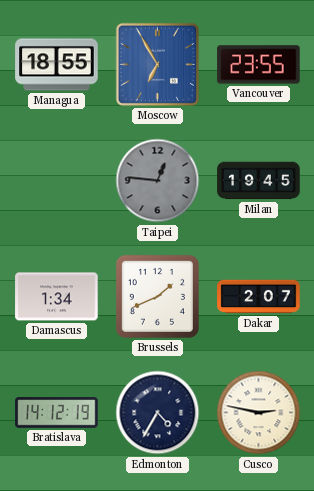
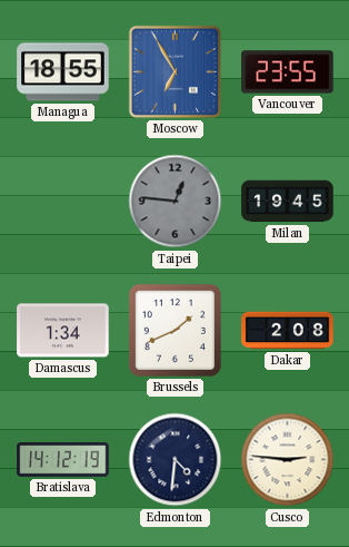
Dakar: 2:07 -> 2:08
Edmonton: 4:35 -> 4:31
Cusco: 2:47 -> 2:46
